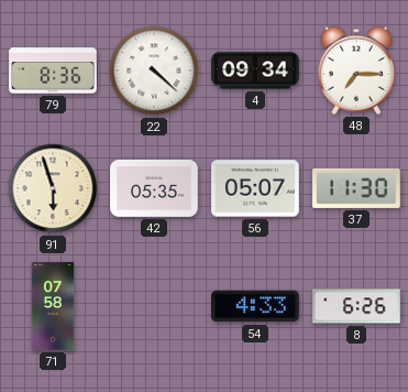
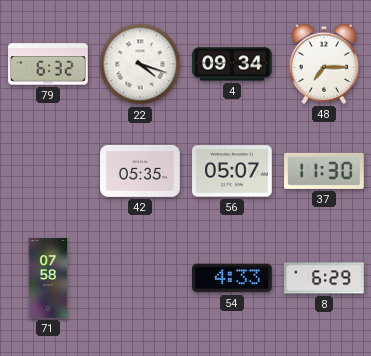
79: 8:36 -> 6:32
22: 4:22 -> 4:18
91: 5:57 -> none
8: 6:26 -> 6:29
